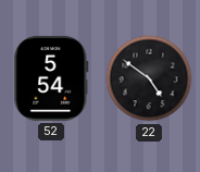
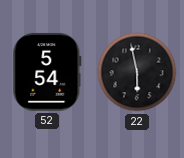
22: 4:51 -> 5:58
